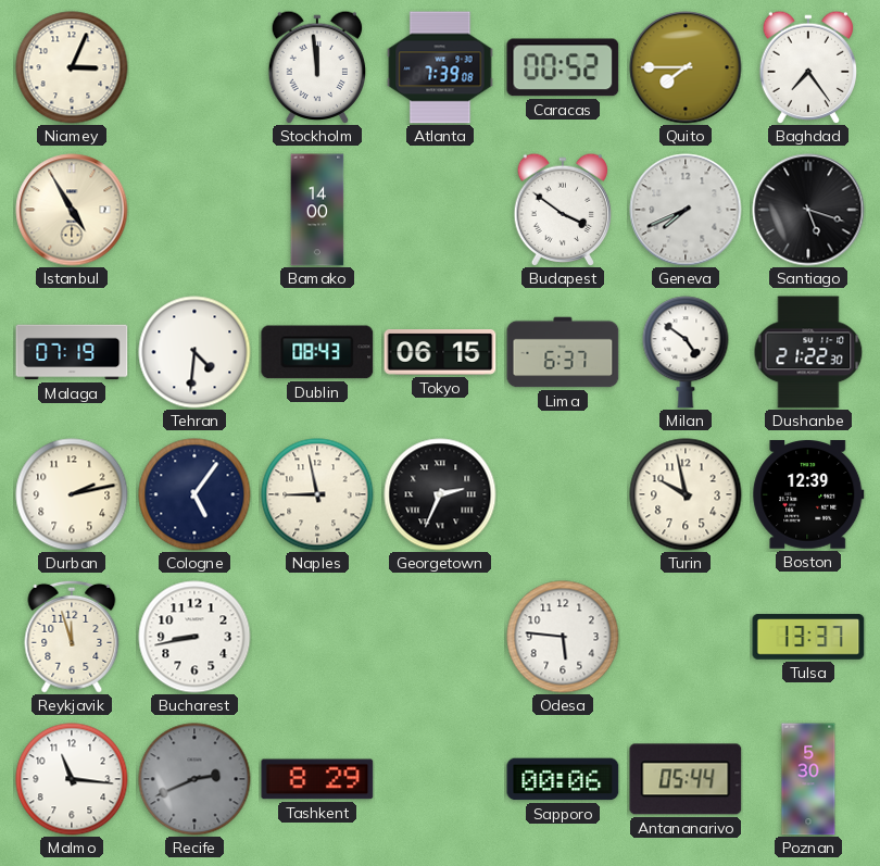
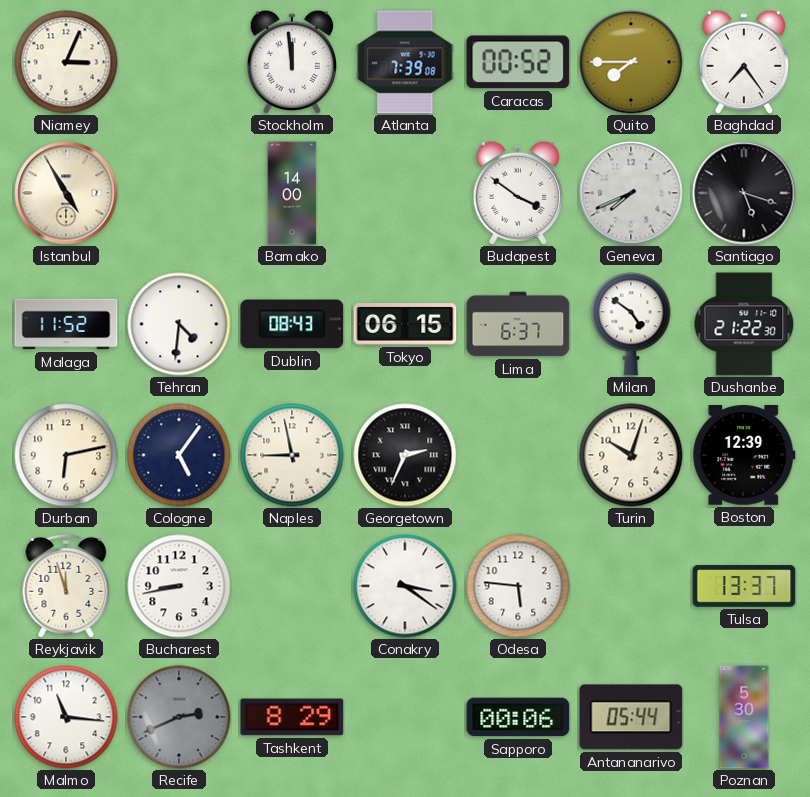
Malaga: 07:19 -> 11:52
Durban: 2:13 -> 6:13
Turin: 9:58 -> 10:03
Conakry: none -> 3:21
